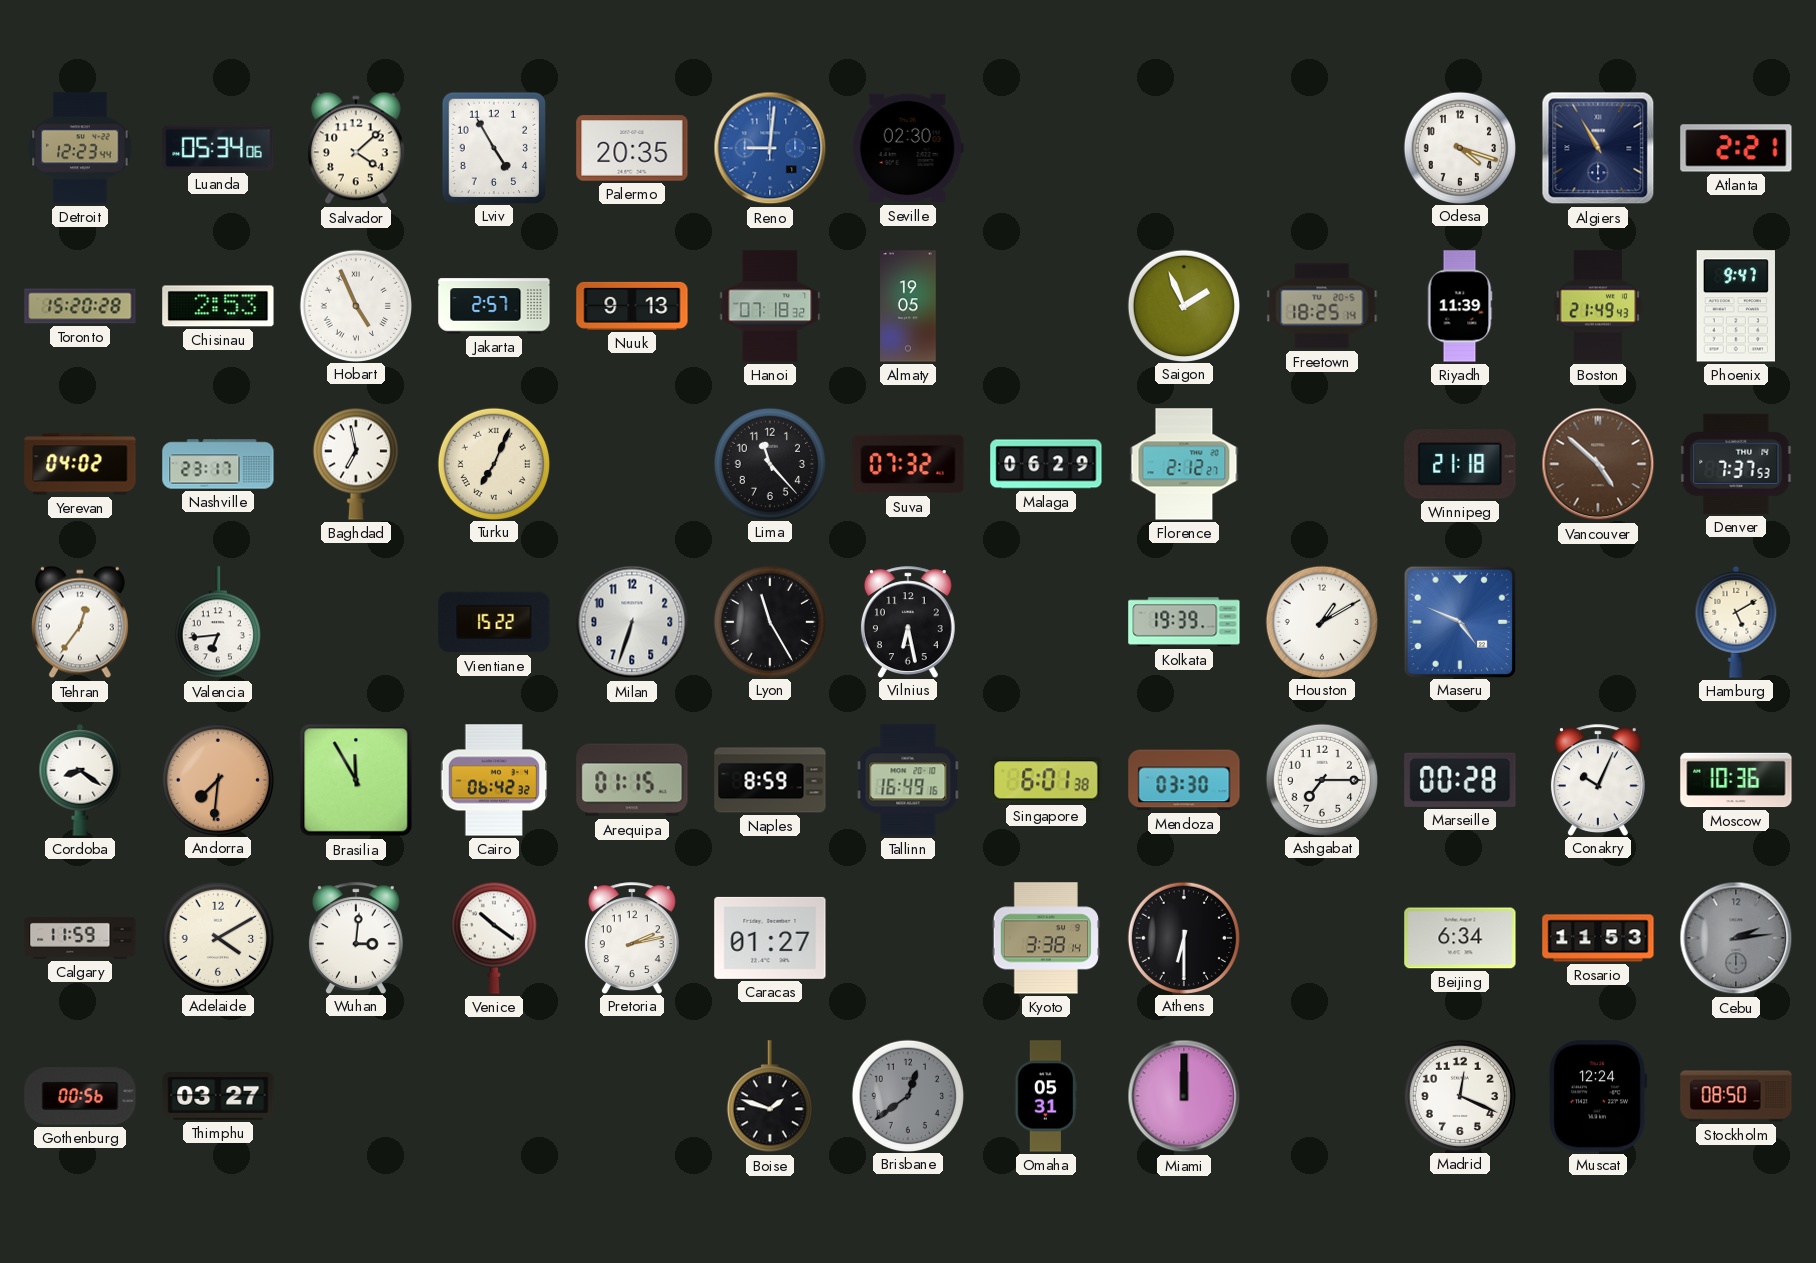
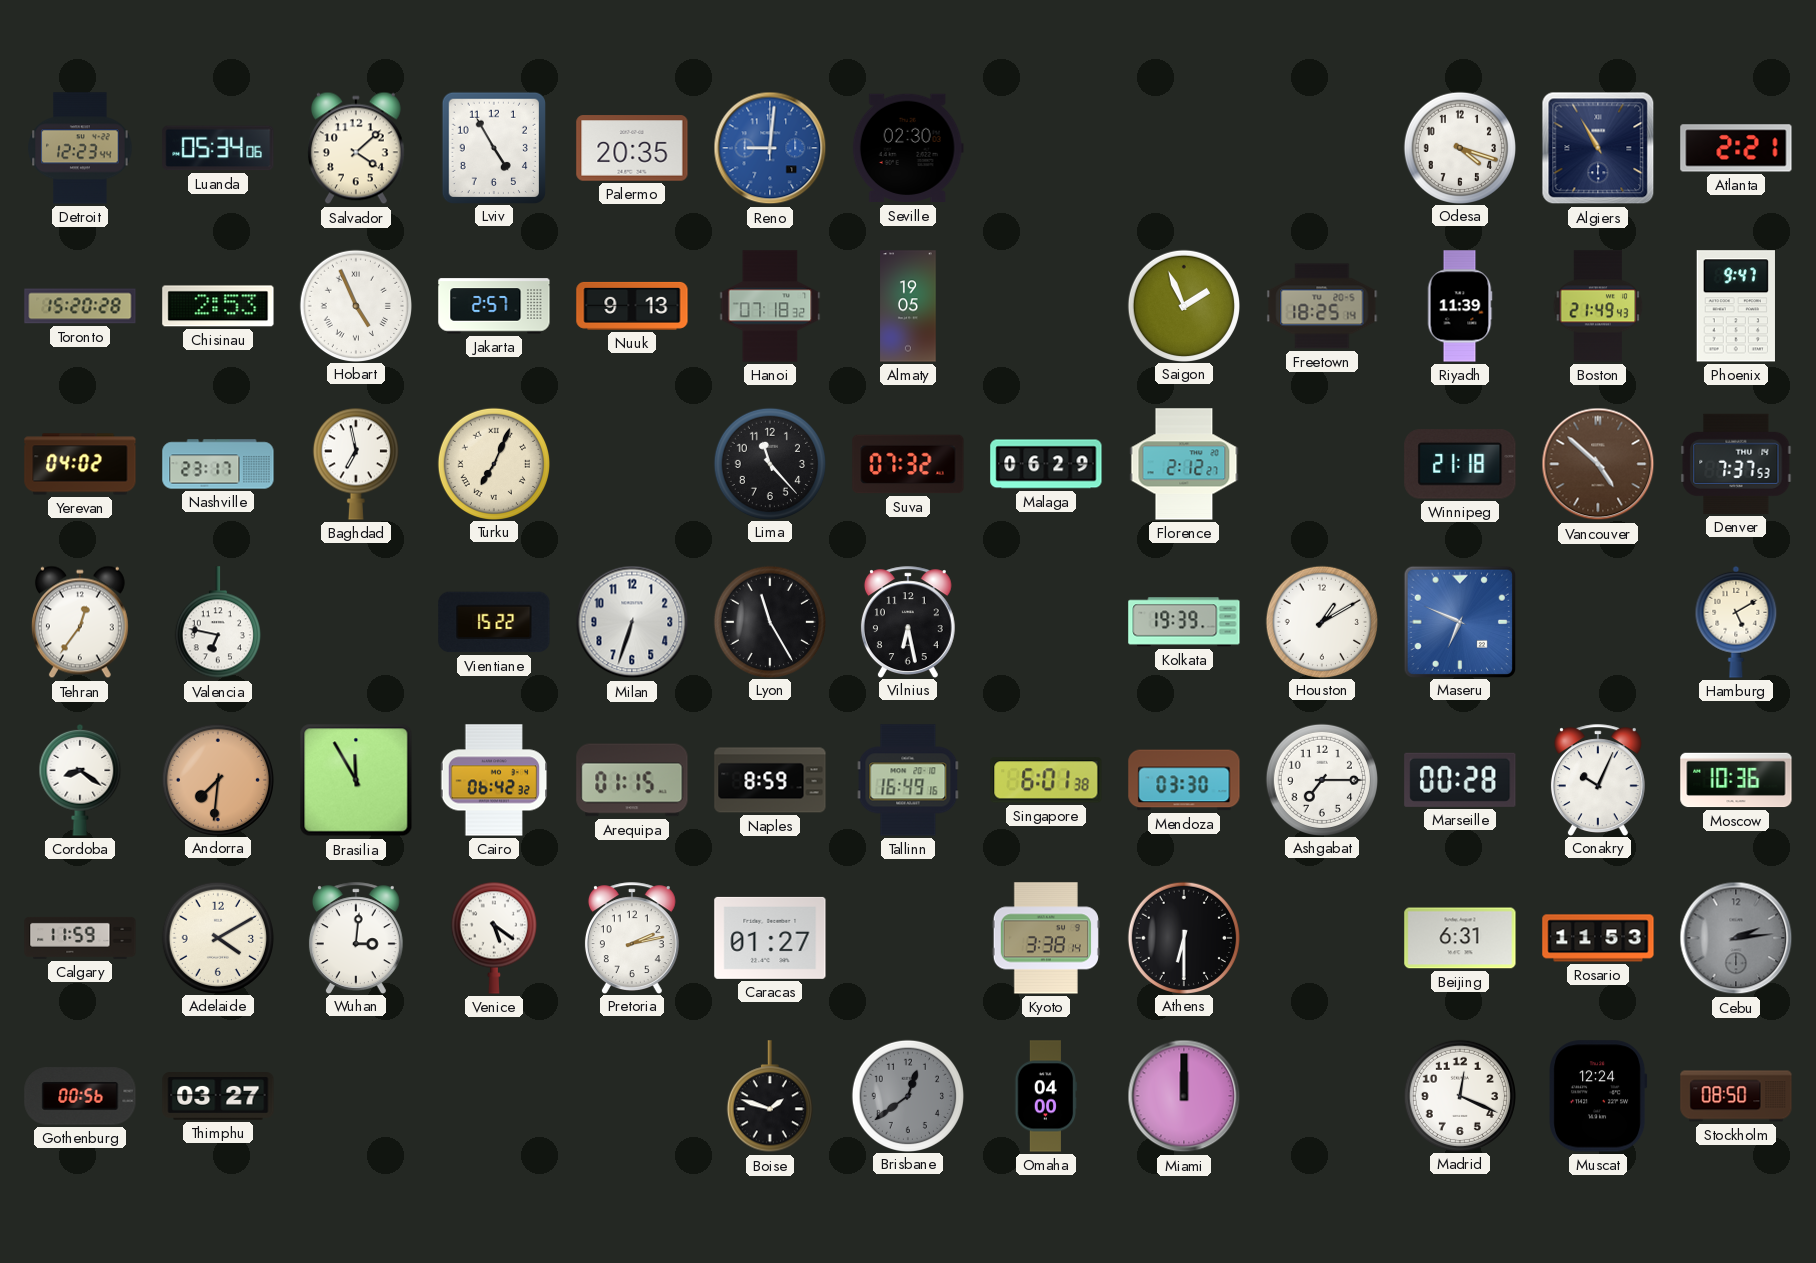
Valencia: 6:44 -> 6:47
Maseru: 4:49 -> 6:49
Venice: 10:21 -> 5:21
Beijing: 6:34 -> 6:31
Omaha: 05:31 -> 04:00
